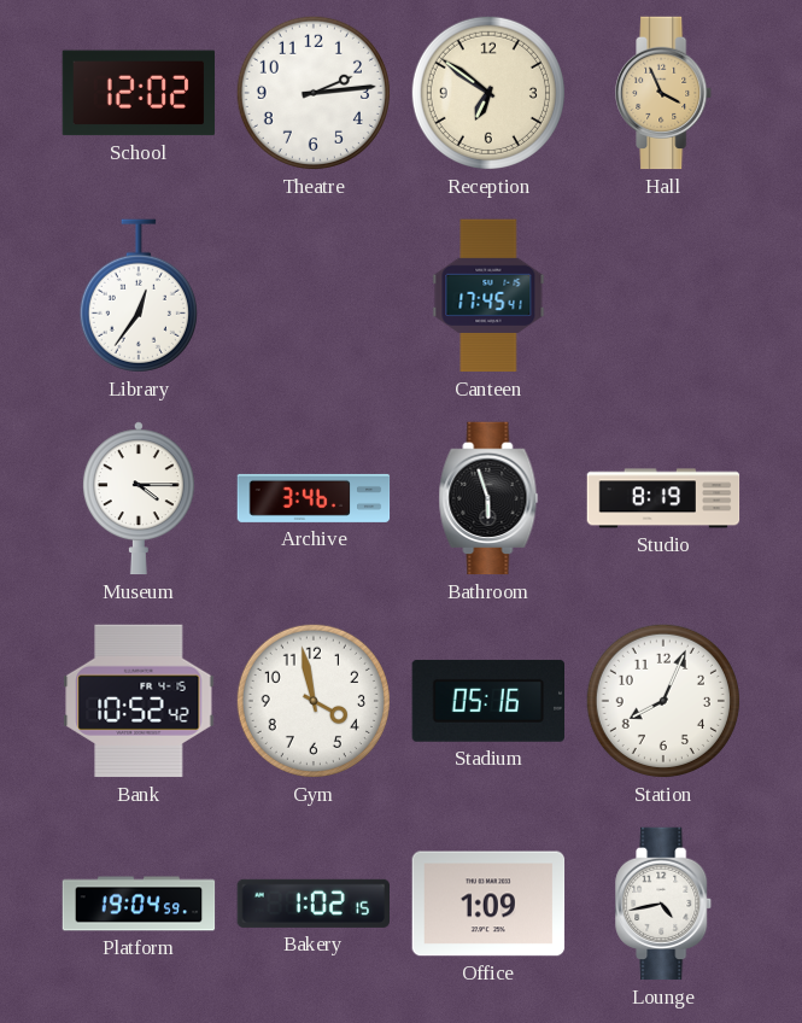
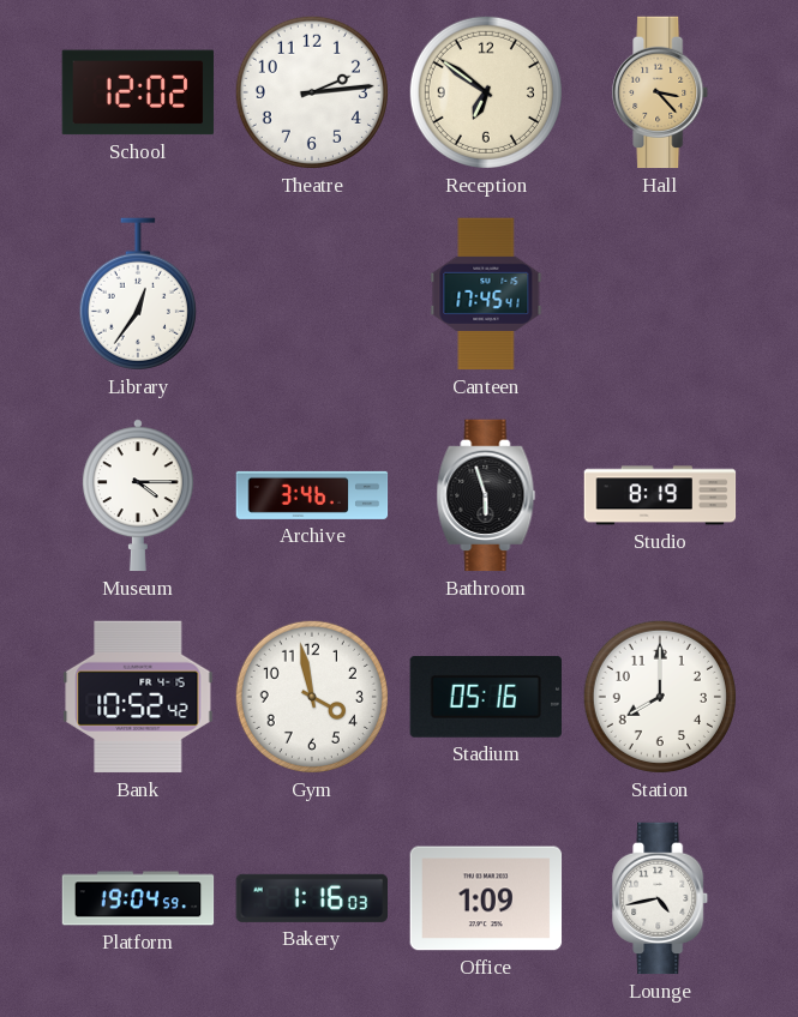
Hall: 3:56 -> 3:23
Station: 8:04 -> 8:00
Bakery: 1:02 -> 1:16
